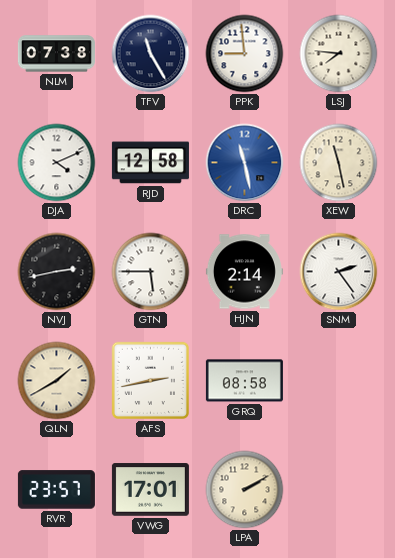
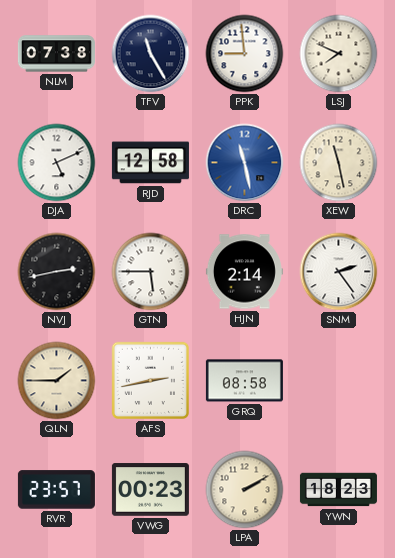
LSJ: 7:46 -> 7:49
DJA: 4:11 -> 5:11
QLN: 1:40 -> 1:45
VWG: 17:01 -> 00:23
YWN: none -> 18:23
